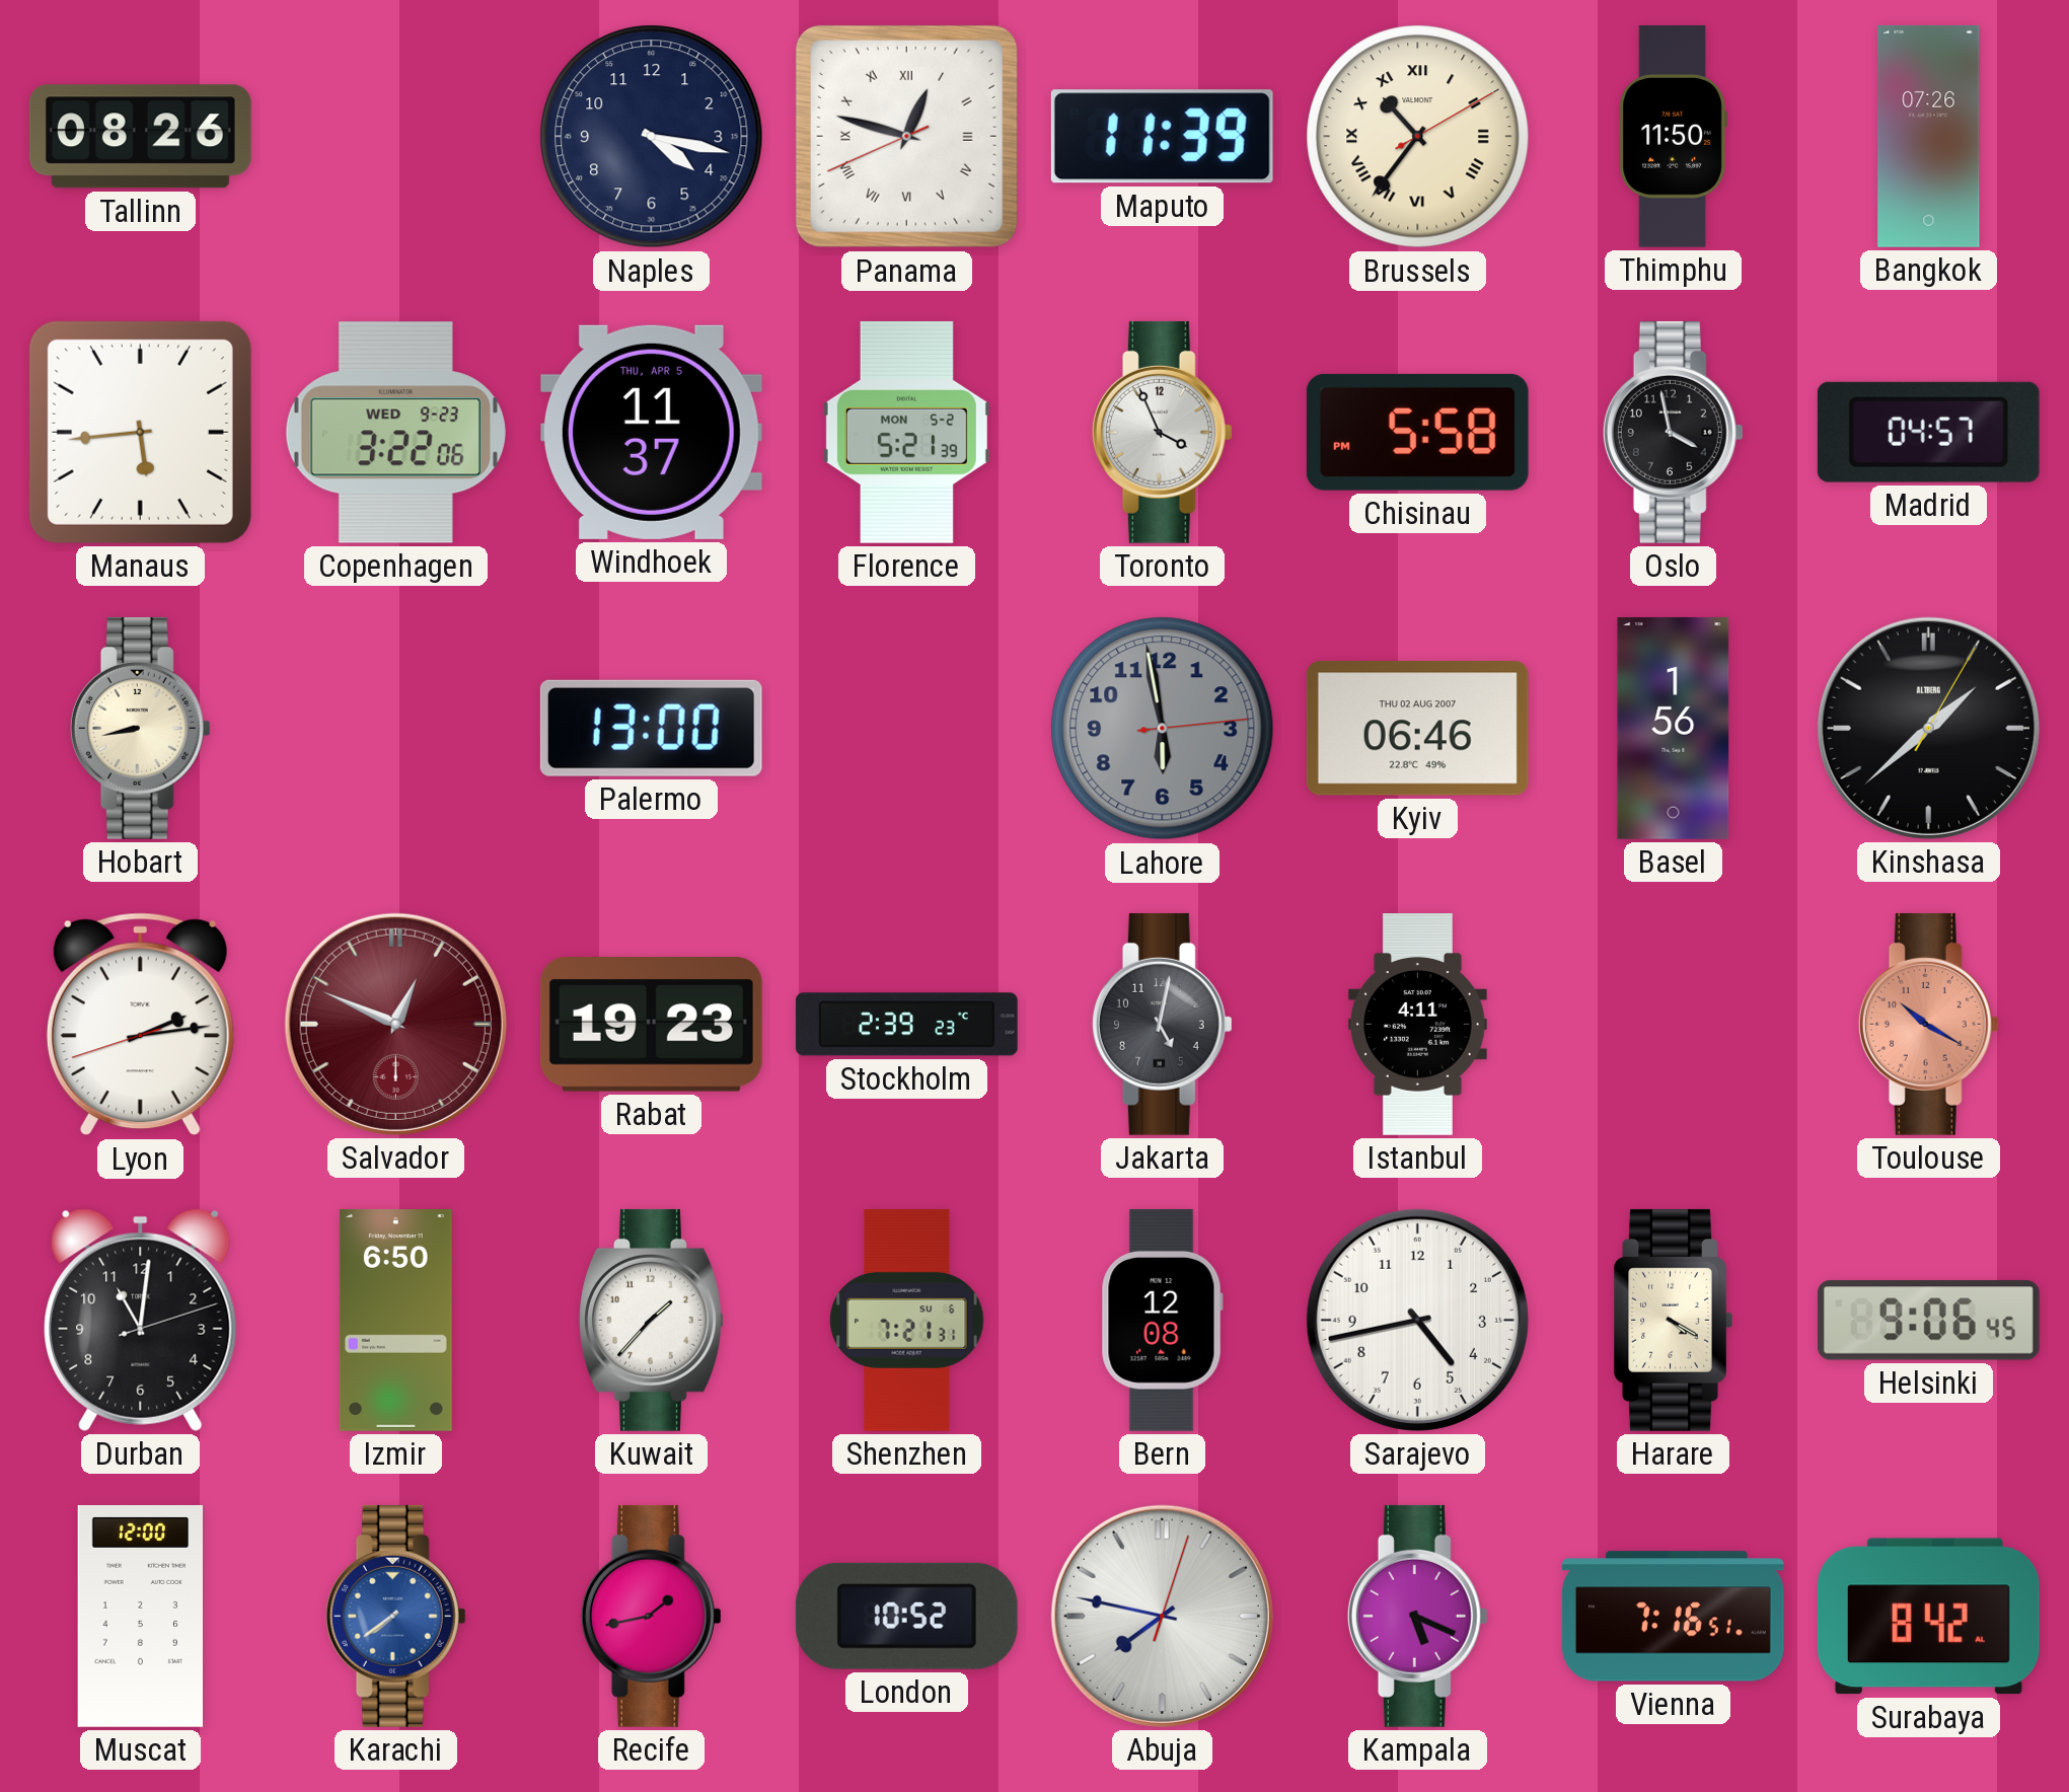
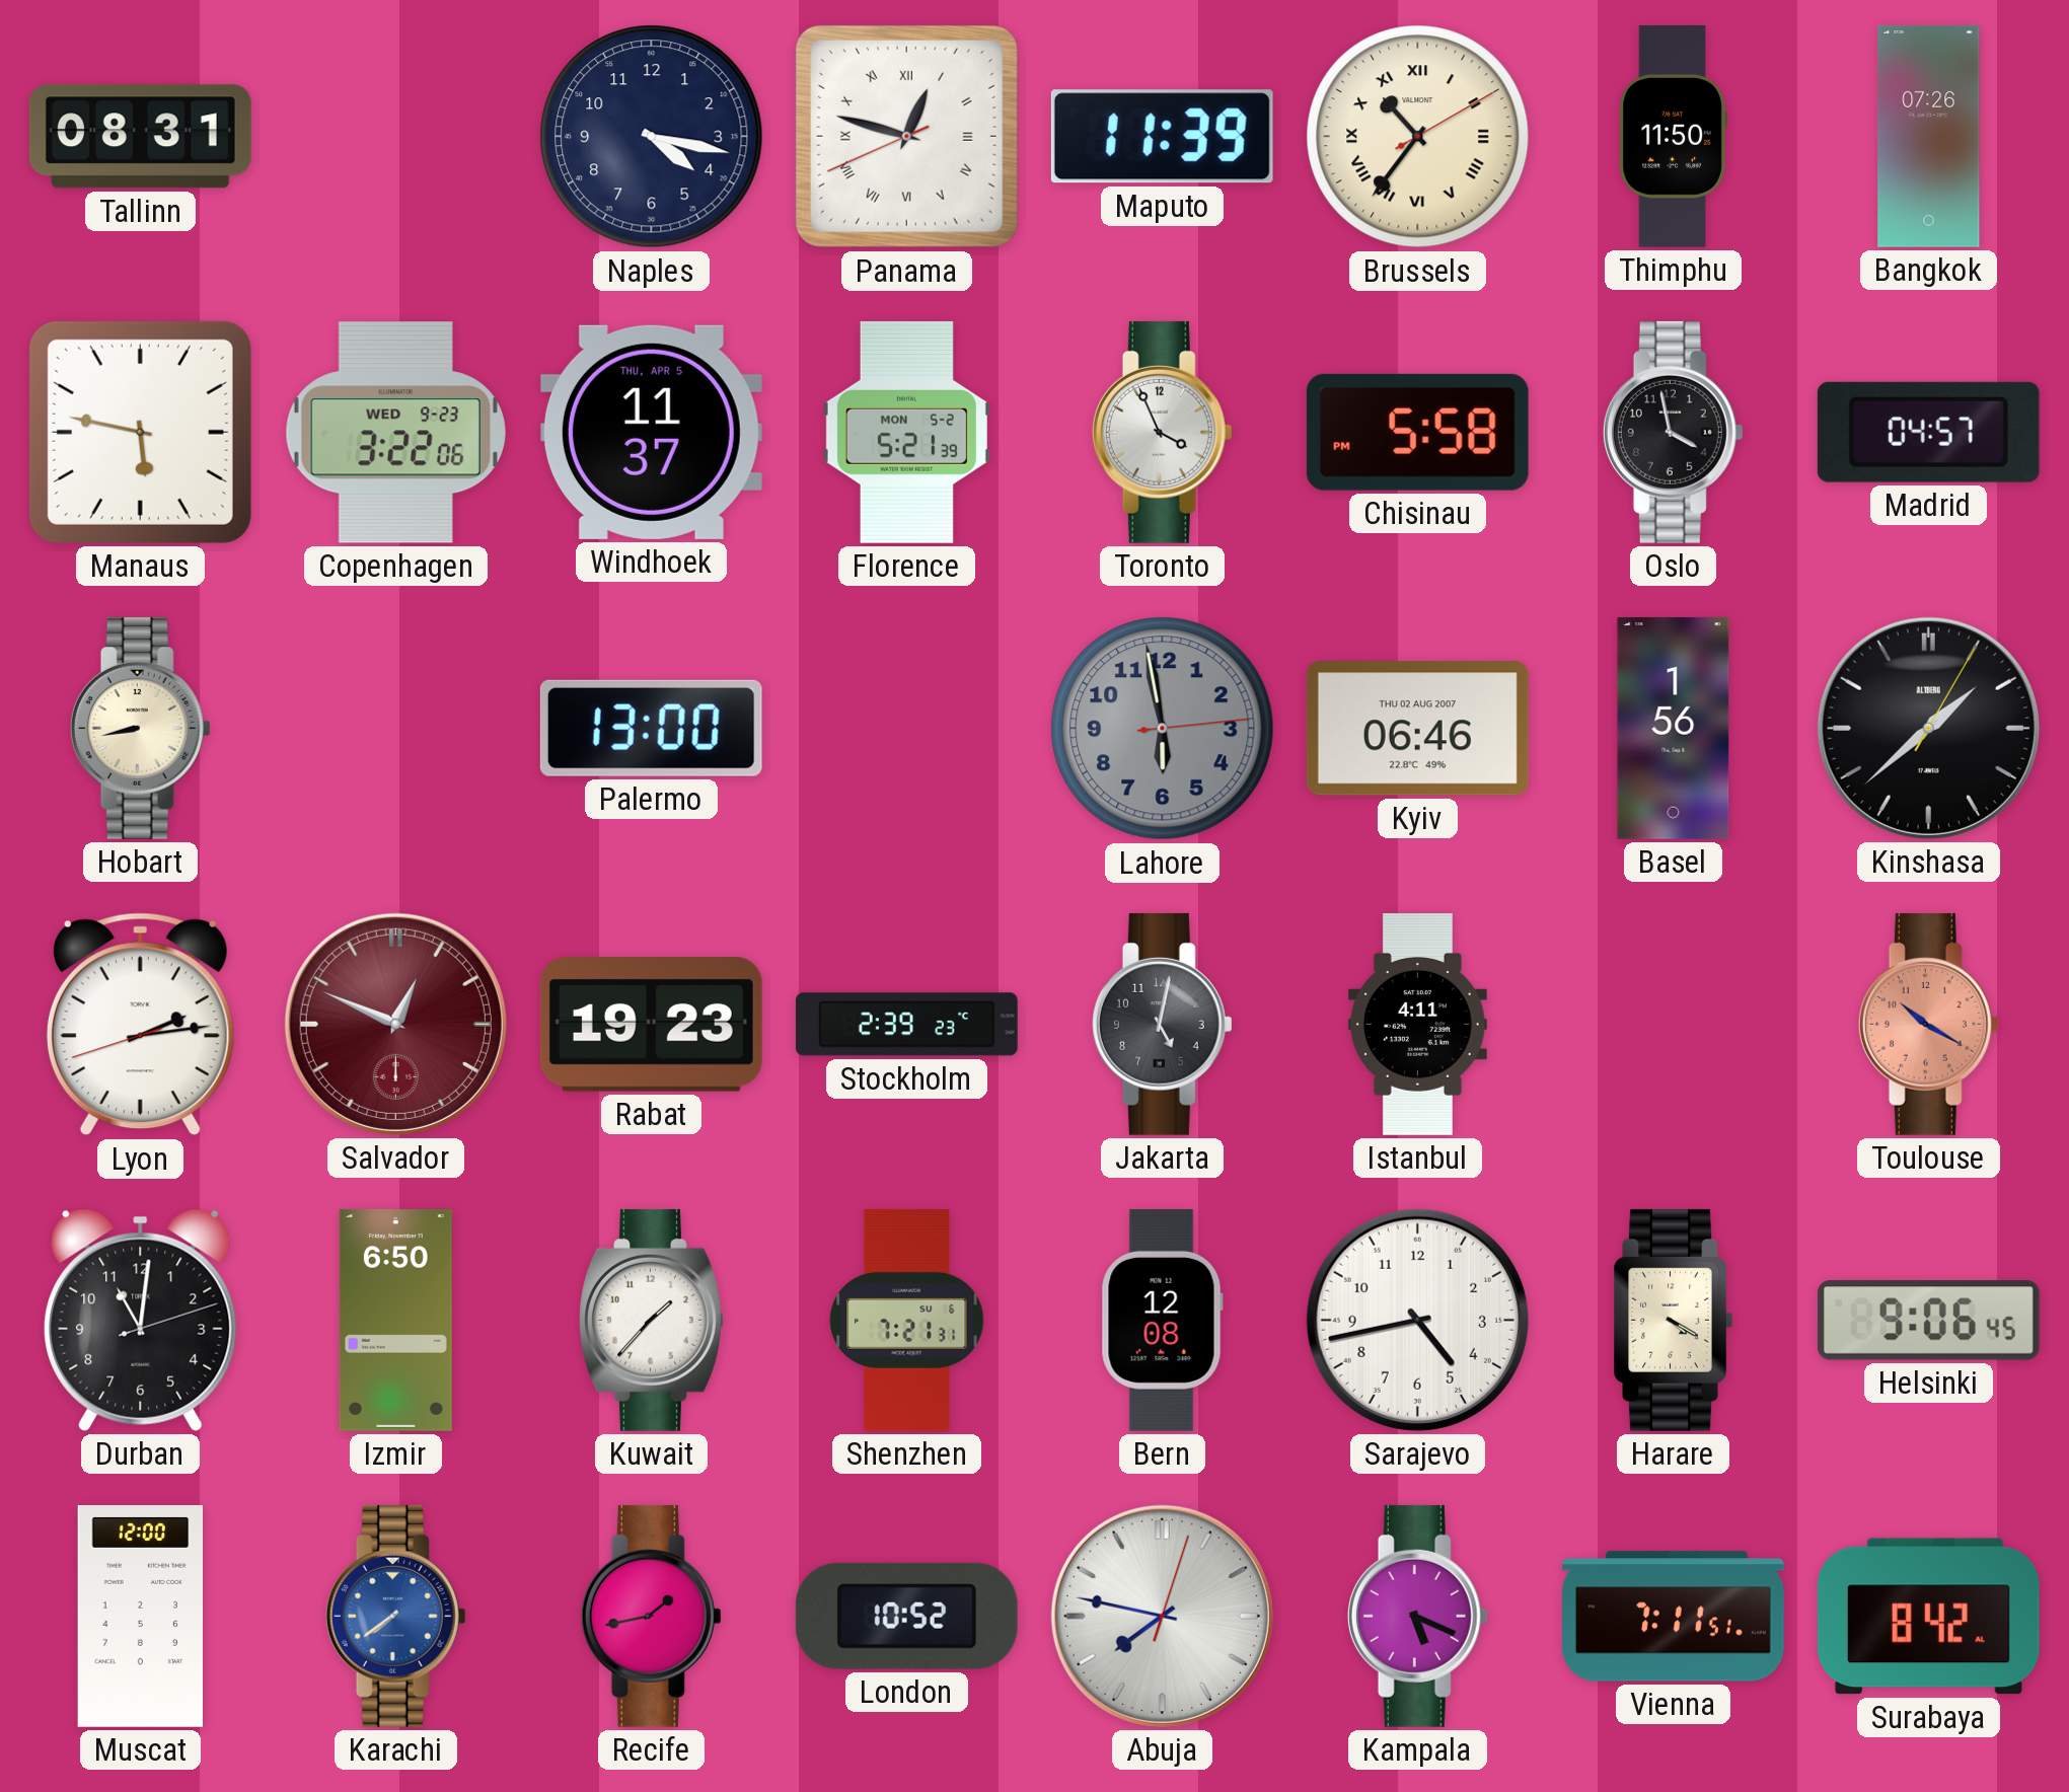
Tallinn: 08:26 -> 08:31
Manaus: 5:44 -> 5:47
Vienna: 7:16 -> 7:11
